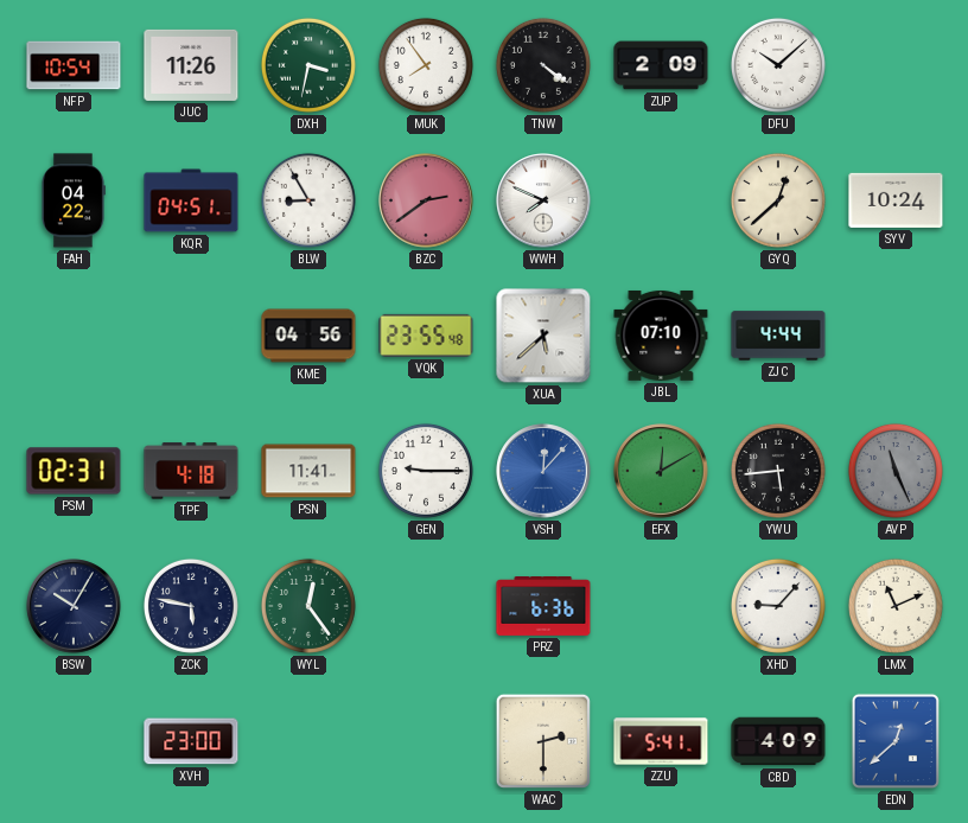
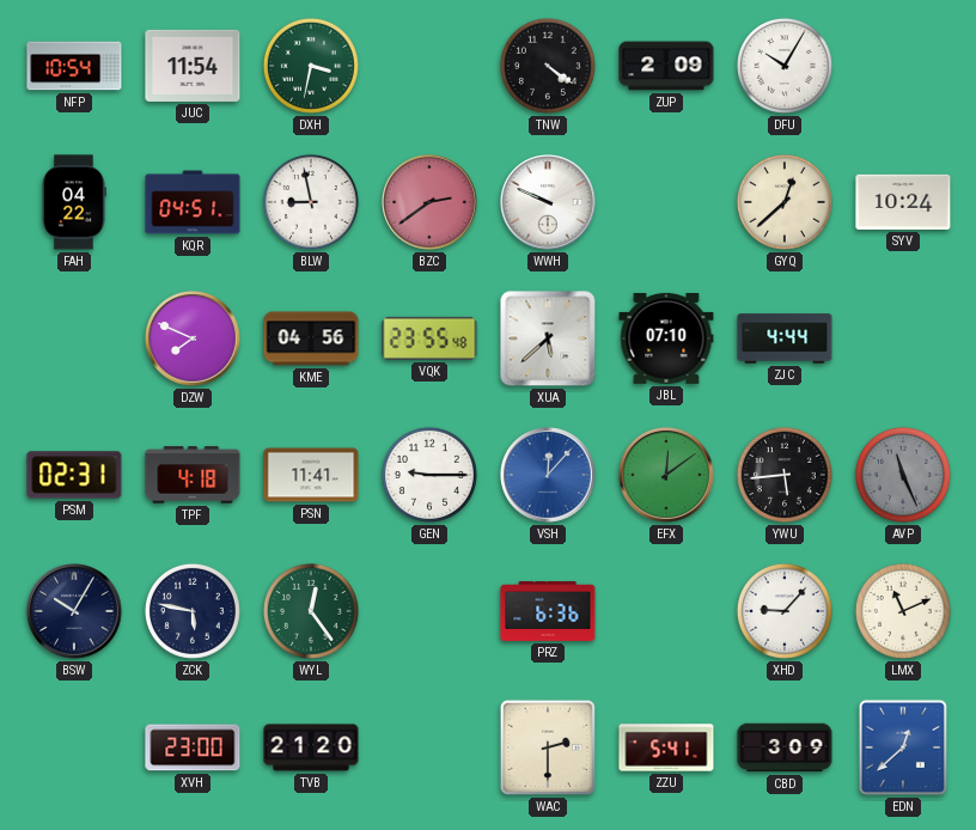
JUC: 11:26 -> 11:54
MUK: 7:54 -> none
DFU: 10:08 -> 10:05
BLW: 8:55 -> 8:58
WWH: 7:49 -> 9:49
DZW: none -> 7:49
EFX: 12:10 -> 12:09
TVB: none -> 21:20
CBD: 4:09 -> 3:09
